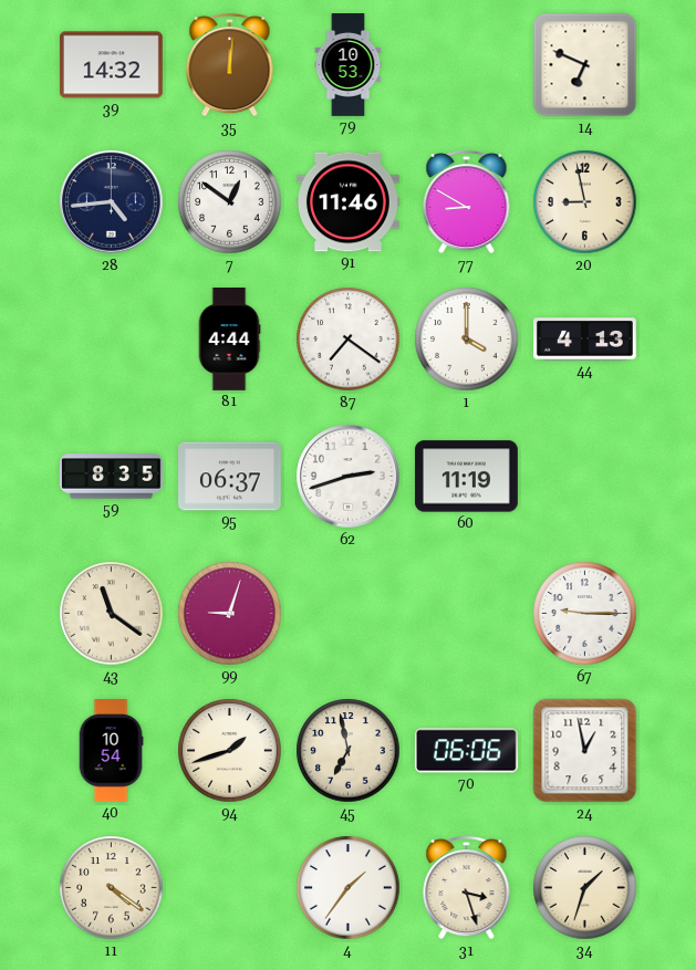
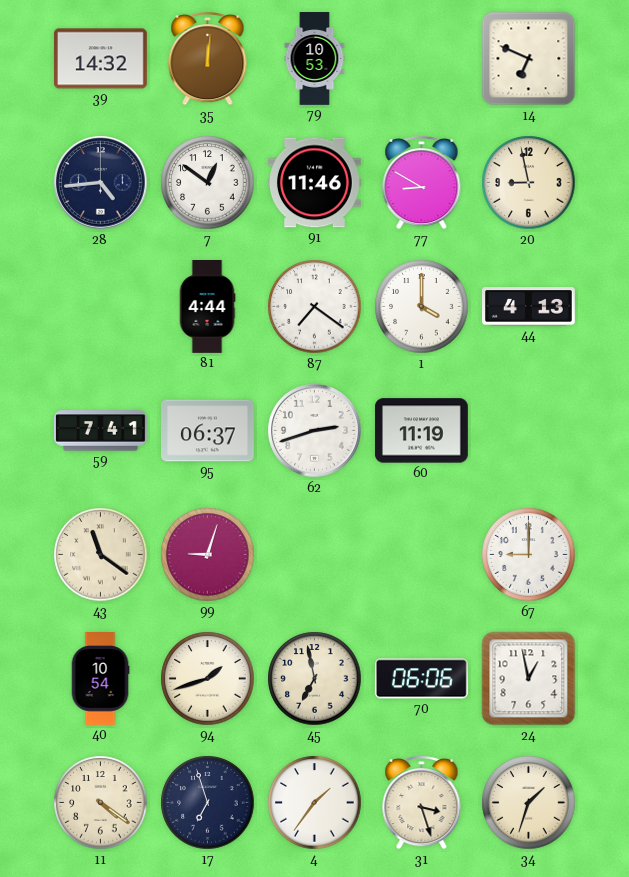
59: 8:35 -> 7:41
67: 9:15 -> 9:00
17: none -> 6:57
